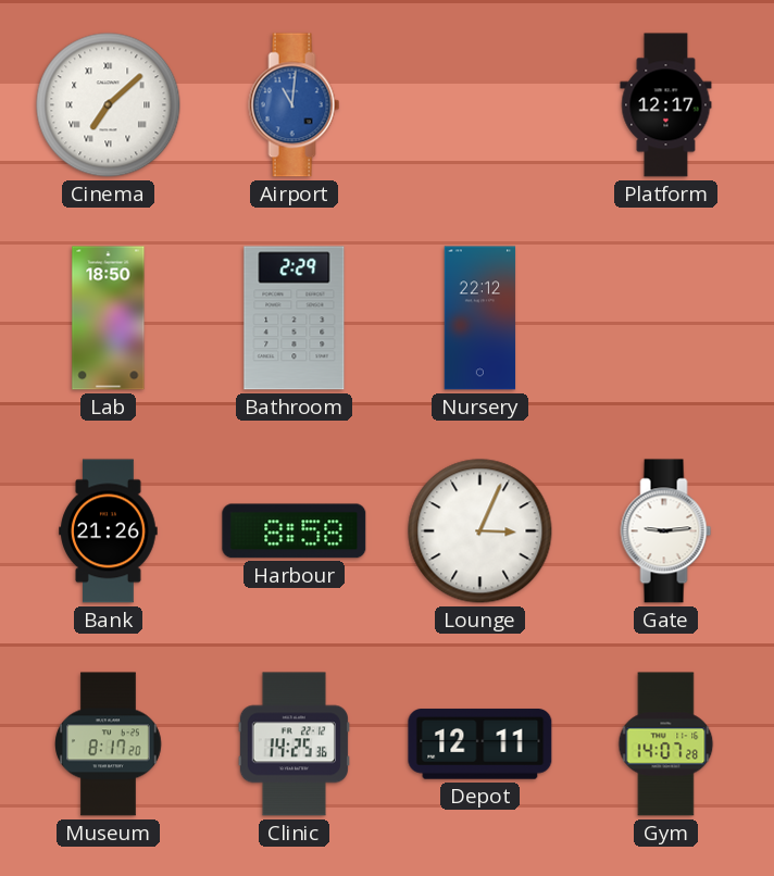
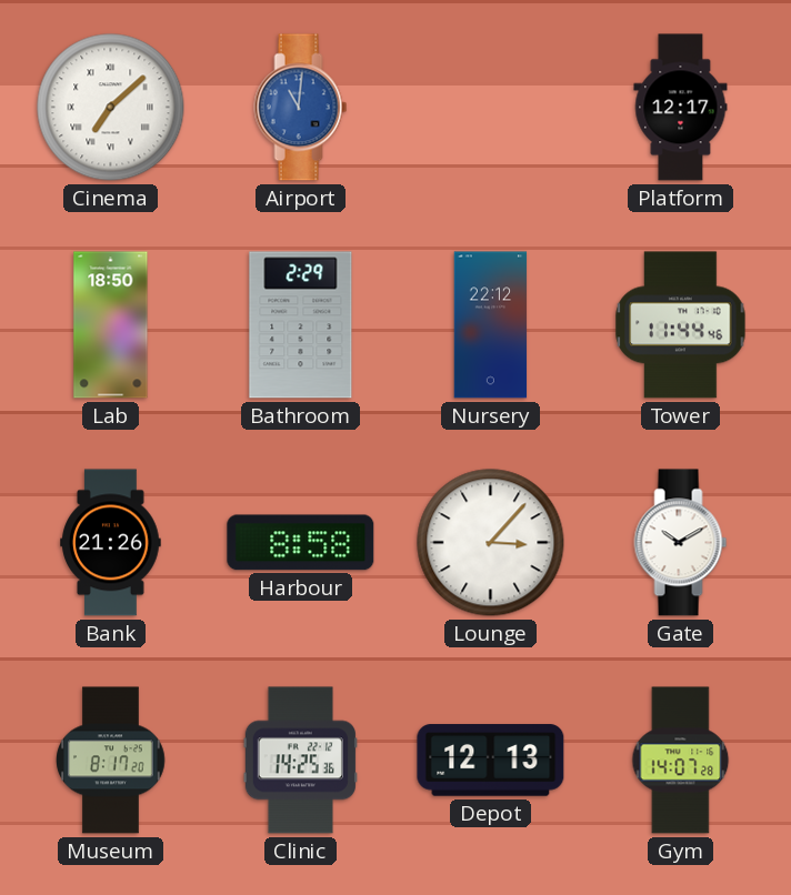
Tower: none -> 11:44
Lounge: 3:04 -> 3:07
Gate: 9:14 -> 10:10
Depot: 12:11 -> 12:13
